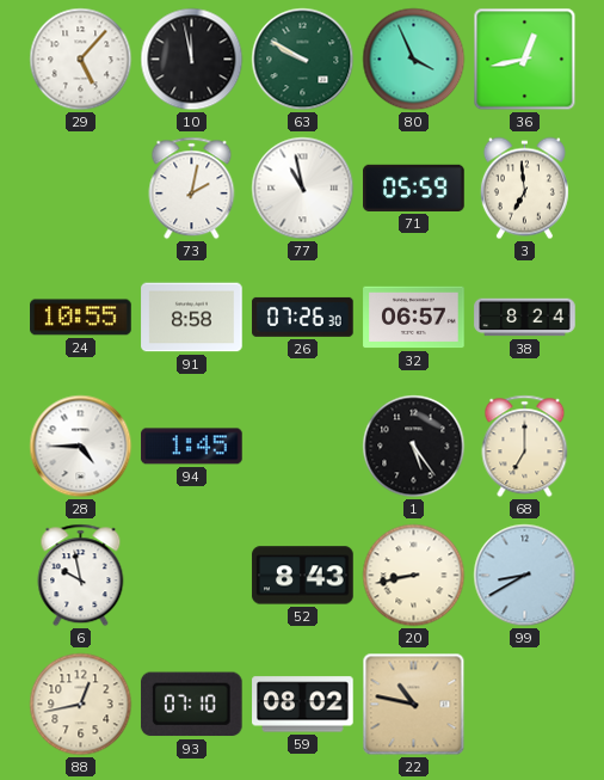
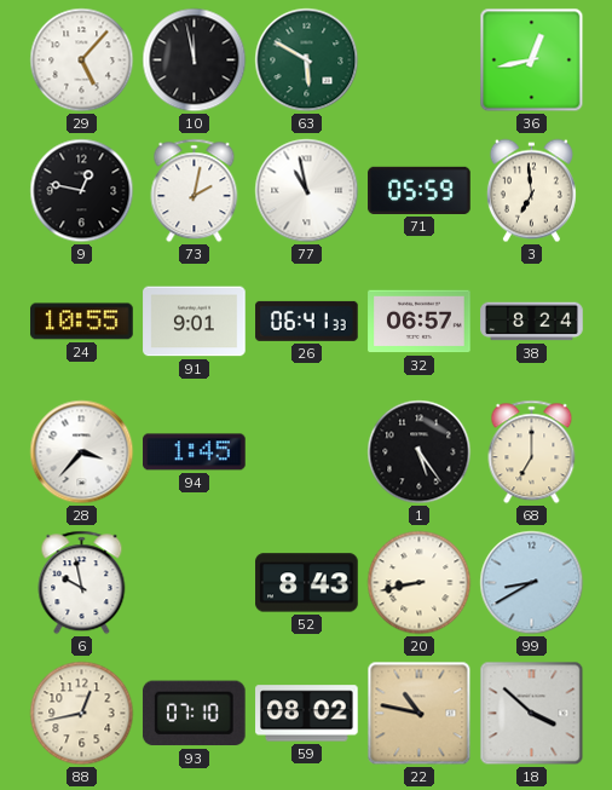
63: 9:50 -> 5:50
80: 3:56 -> none
9: none -> 12:47
91: 8:58 -> 9:01
26: 07:26 -> 06:41
28: 4:45 -> 3:37
18: none -> 3:52
